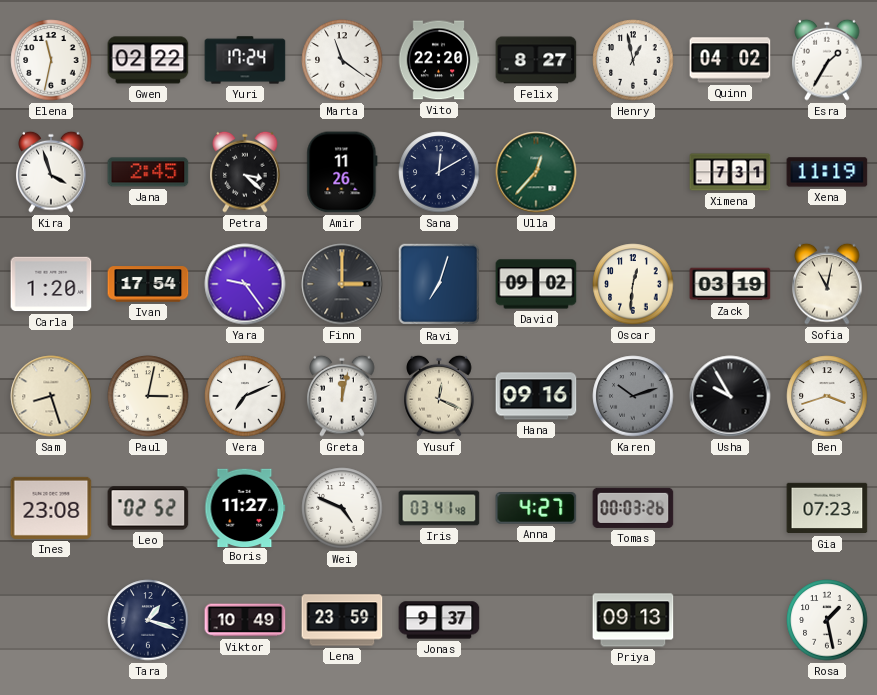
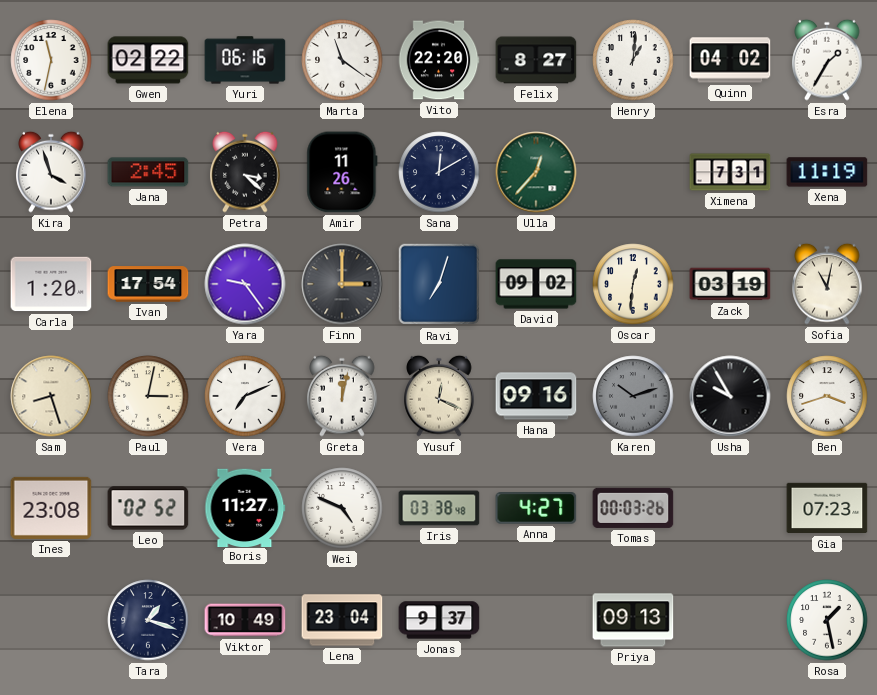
Yuri: 17:24 -> 06:16
Henry: 12:58 -> 1:01
Iris: 03:41 -> 03:38
Lena: 23:59 -> 23:04
